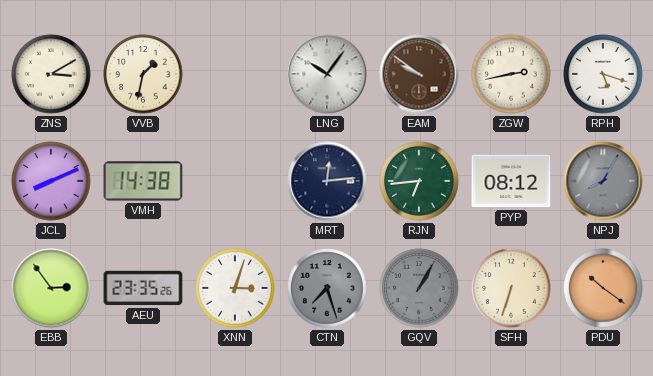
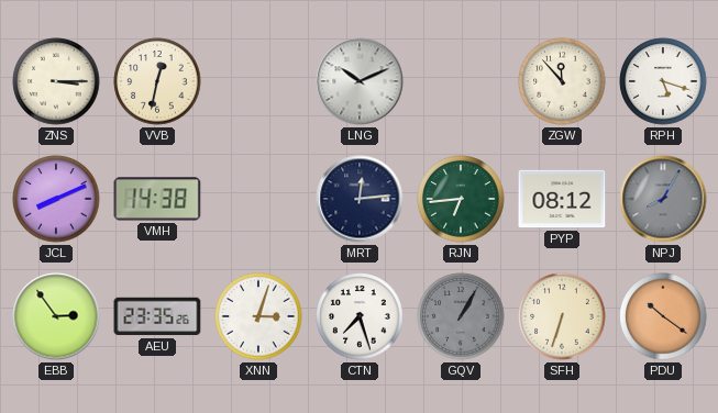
ZNS: 3:10 -> 3:15
VVB: 1:32 -> 12:32
LNG: 10:06 -> 10:11
EAM: 9:51 -> none
ZGW: 2:43 -> 11:53
CTN dial: grey -> white
